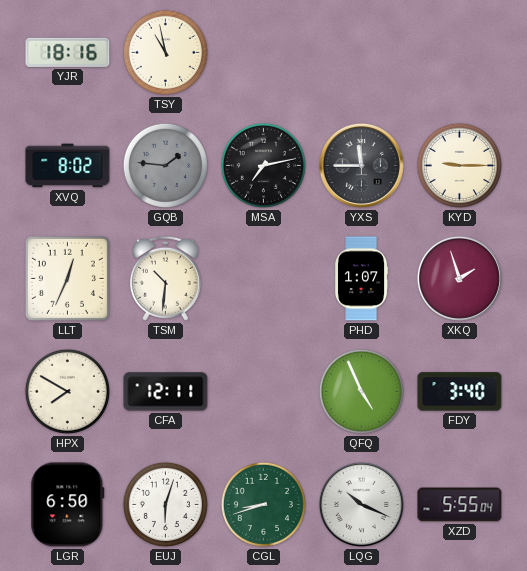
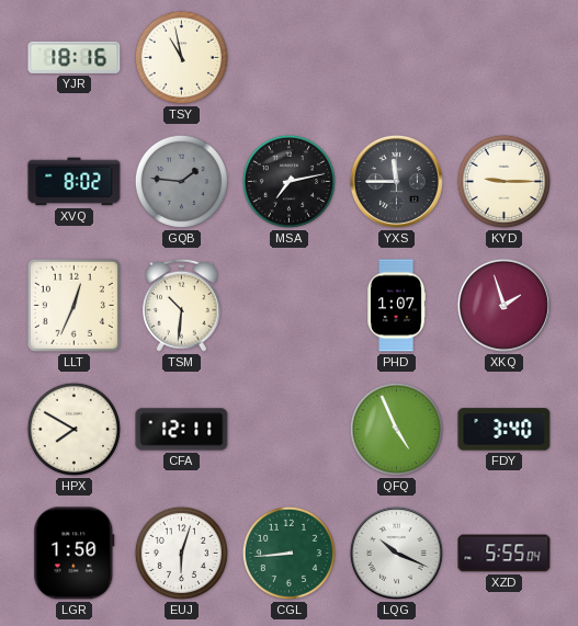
LGR: 6:50 -> 1:50
CGL: 8:42 -> 8:44
